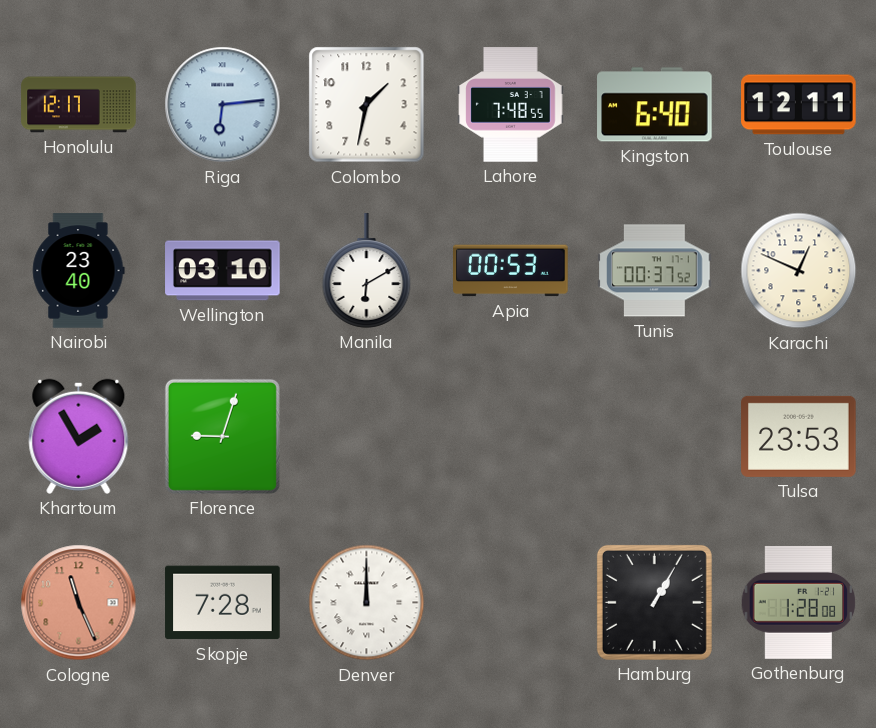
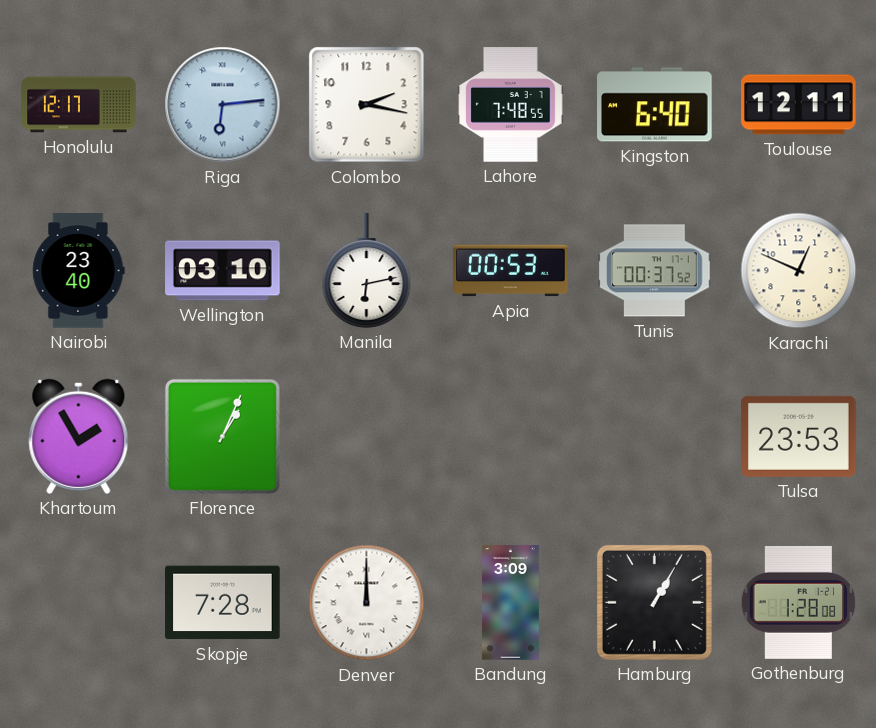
Colombo: 1:32 -> 2:17
Manila: 6:10 -> 6:13
Florence: 9:03 -> 1:04
Cologne: 11:26 -> none
Bandung: none -> 3:09
